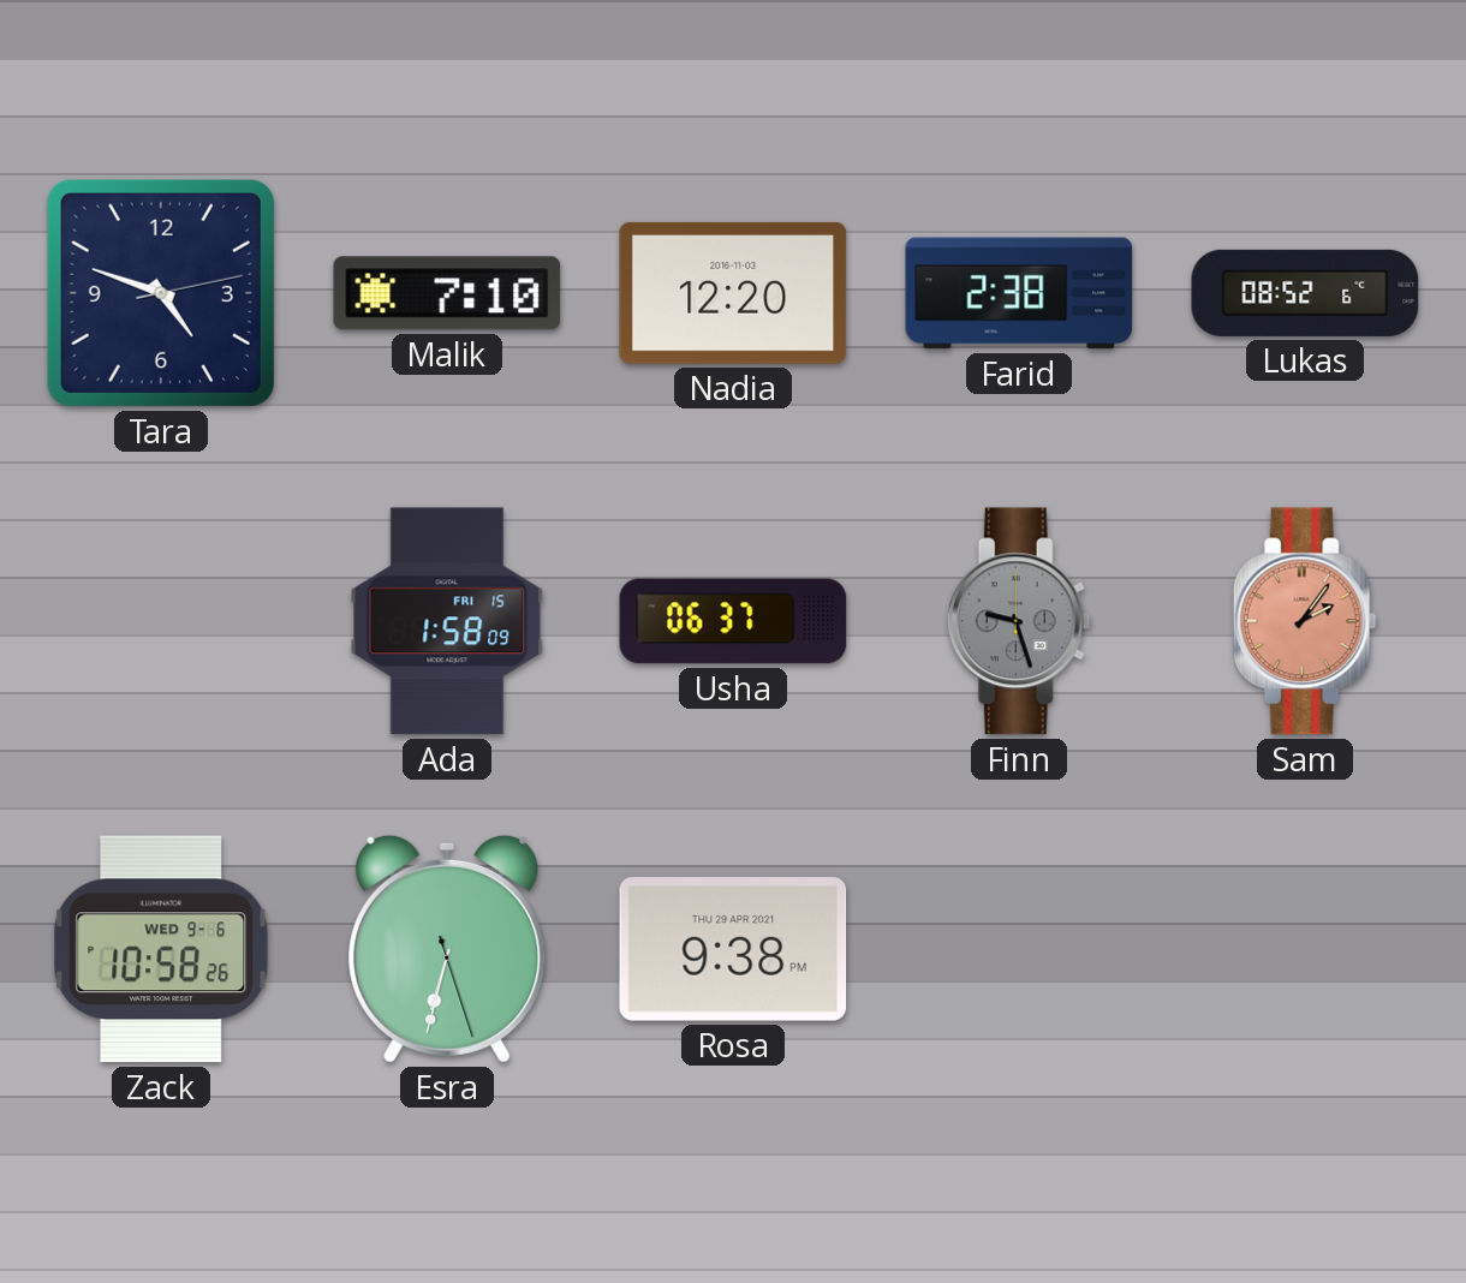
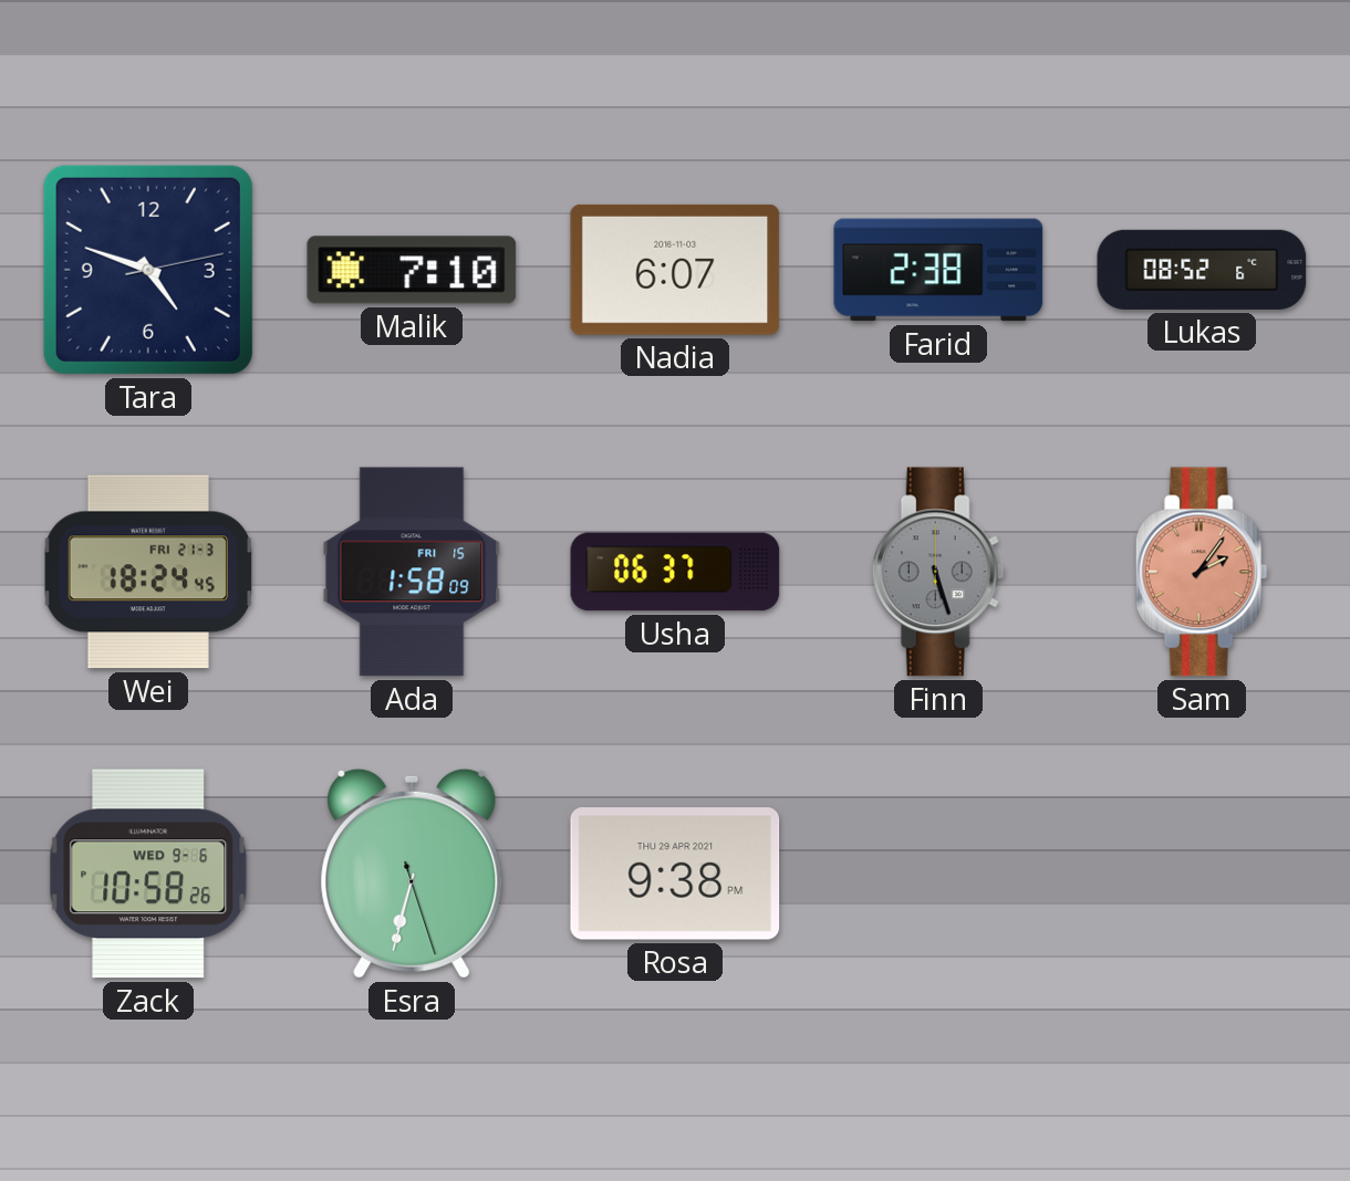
Nadia: 12:20 -> 6:07
Wei: none -> 18:24
Finn: 9:27 -> 5:27
